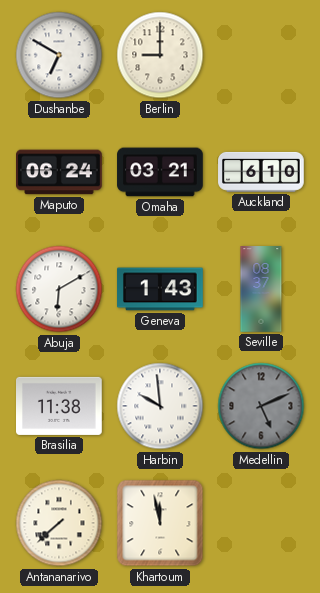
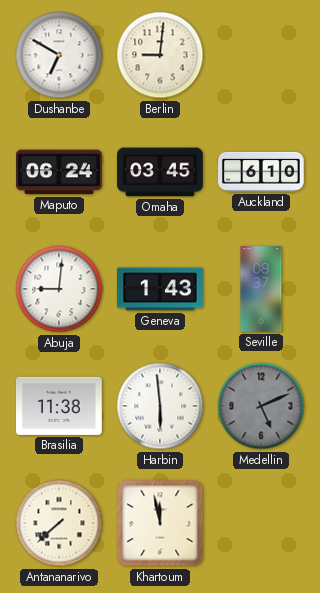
Berlin: 9:00 -> 9:01
Omaha: 03:21 -> 03:45
Abuja: 6:10 -> 9:01
Harbin: 9:59 -> 5:59
